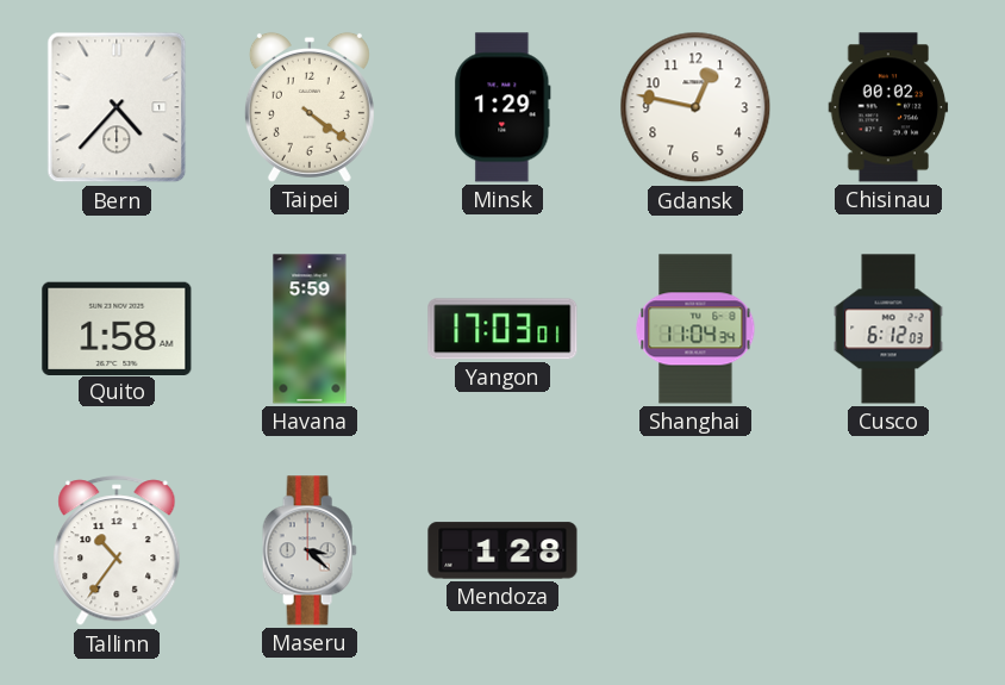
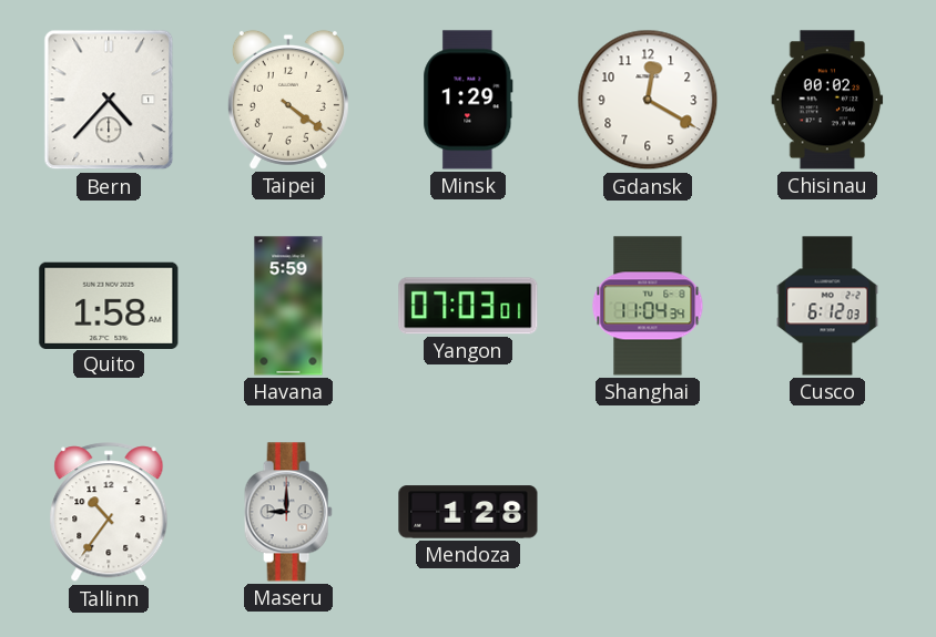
Gdansk: 12:47 -> 12:20
Yangon: 17:03 -> 07:03
Maseru: 3:22 -> 9:00
